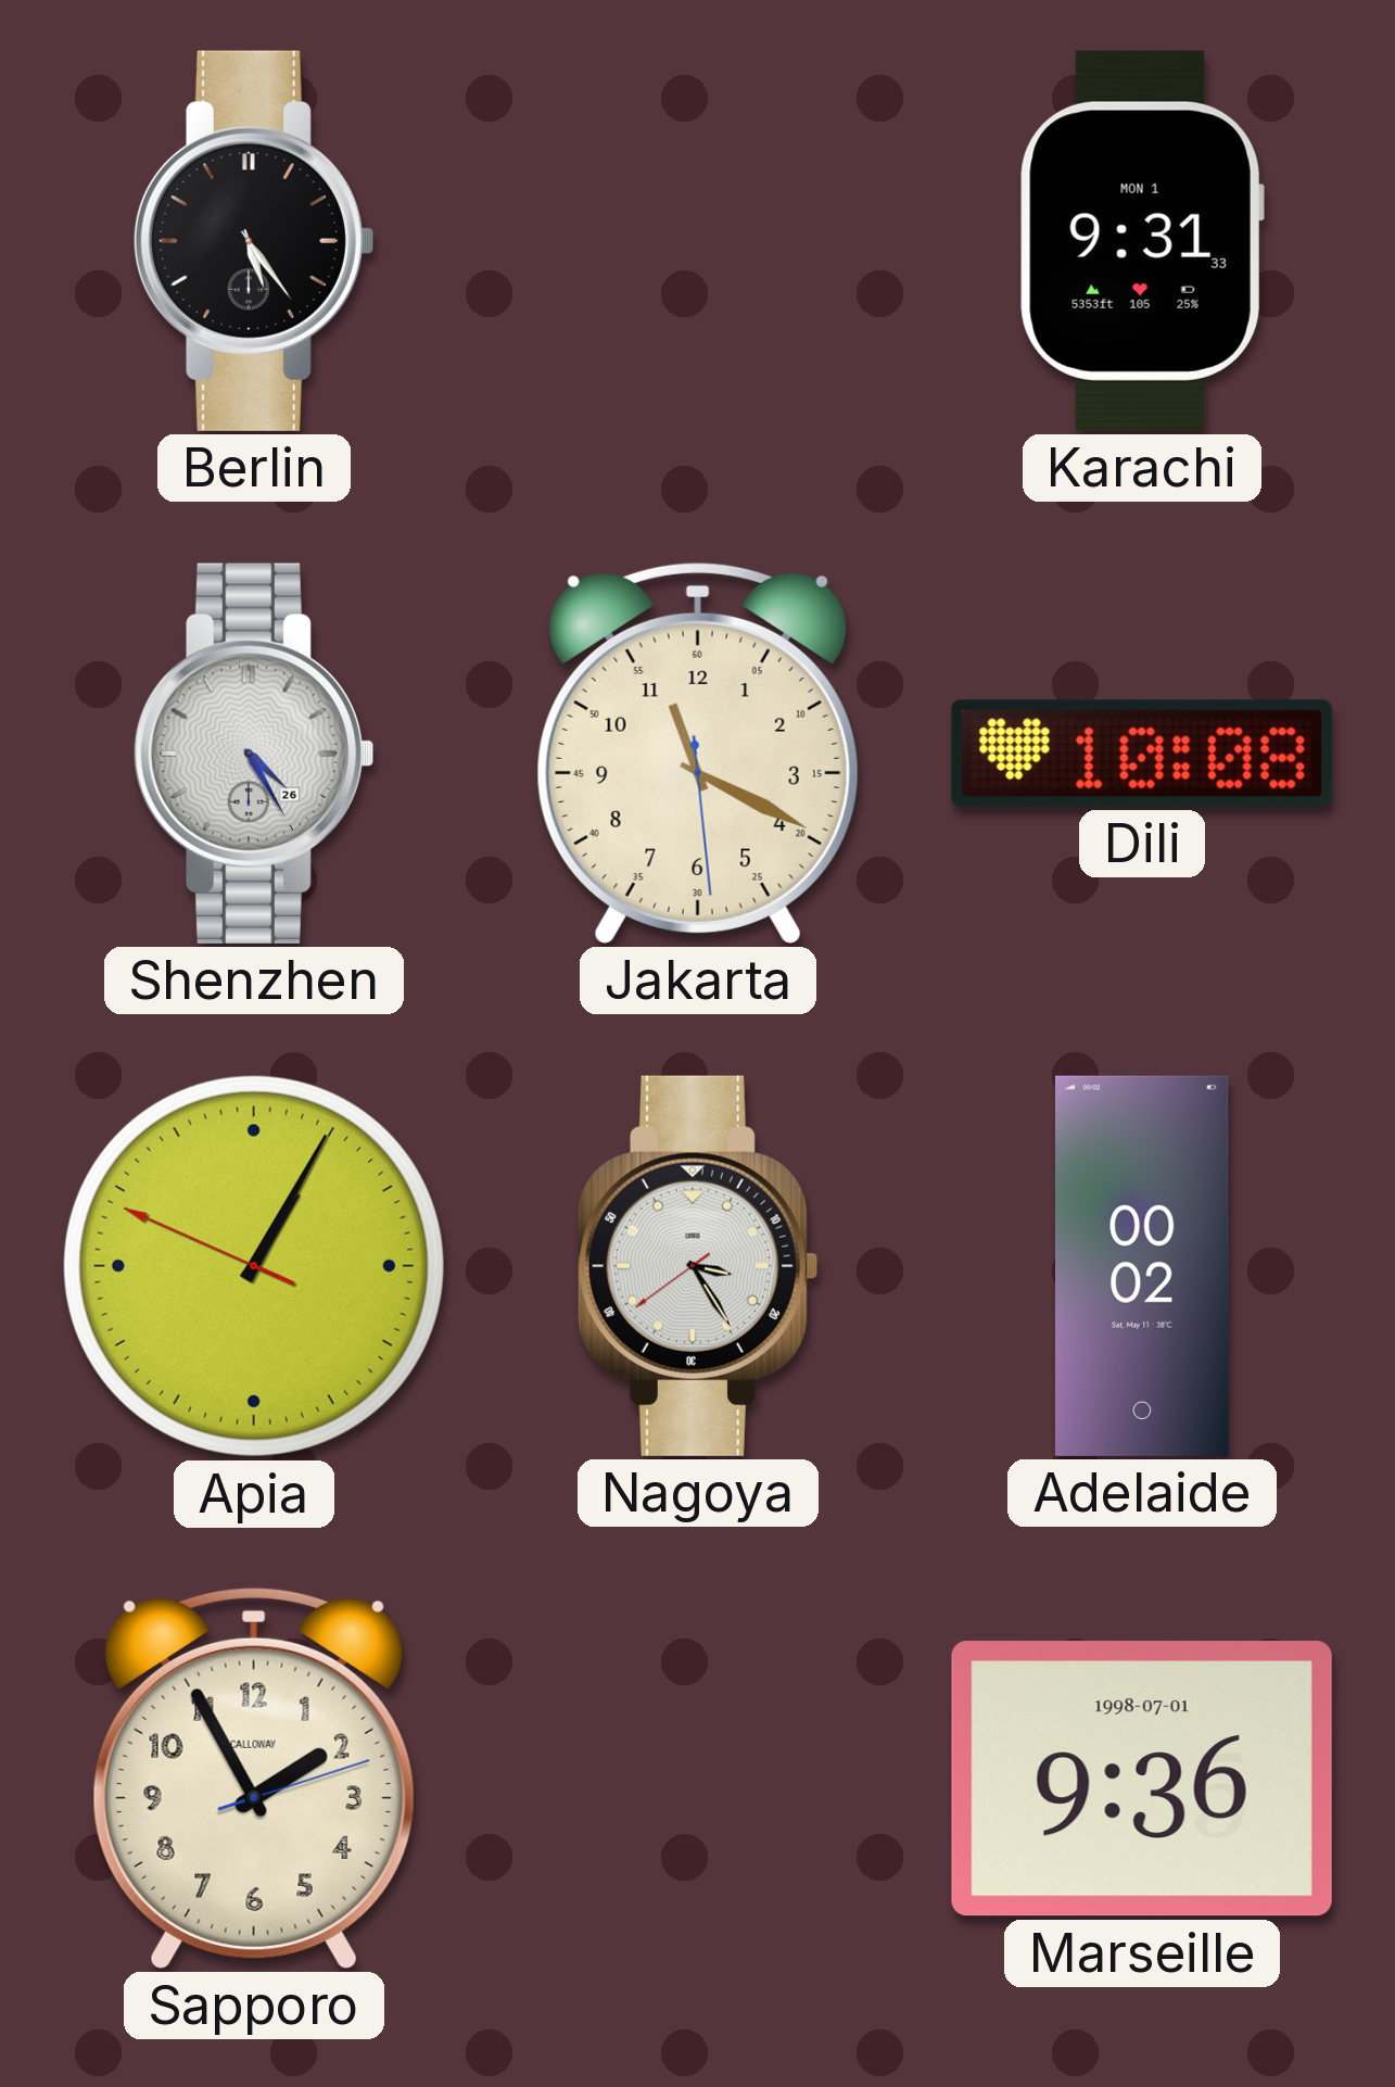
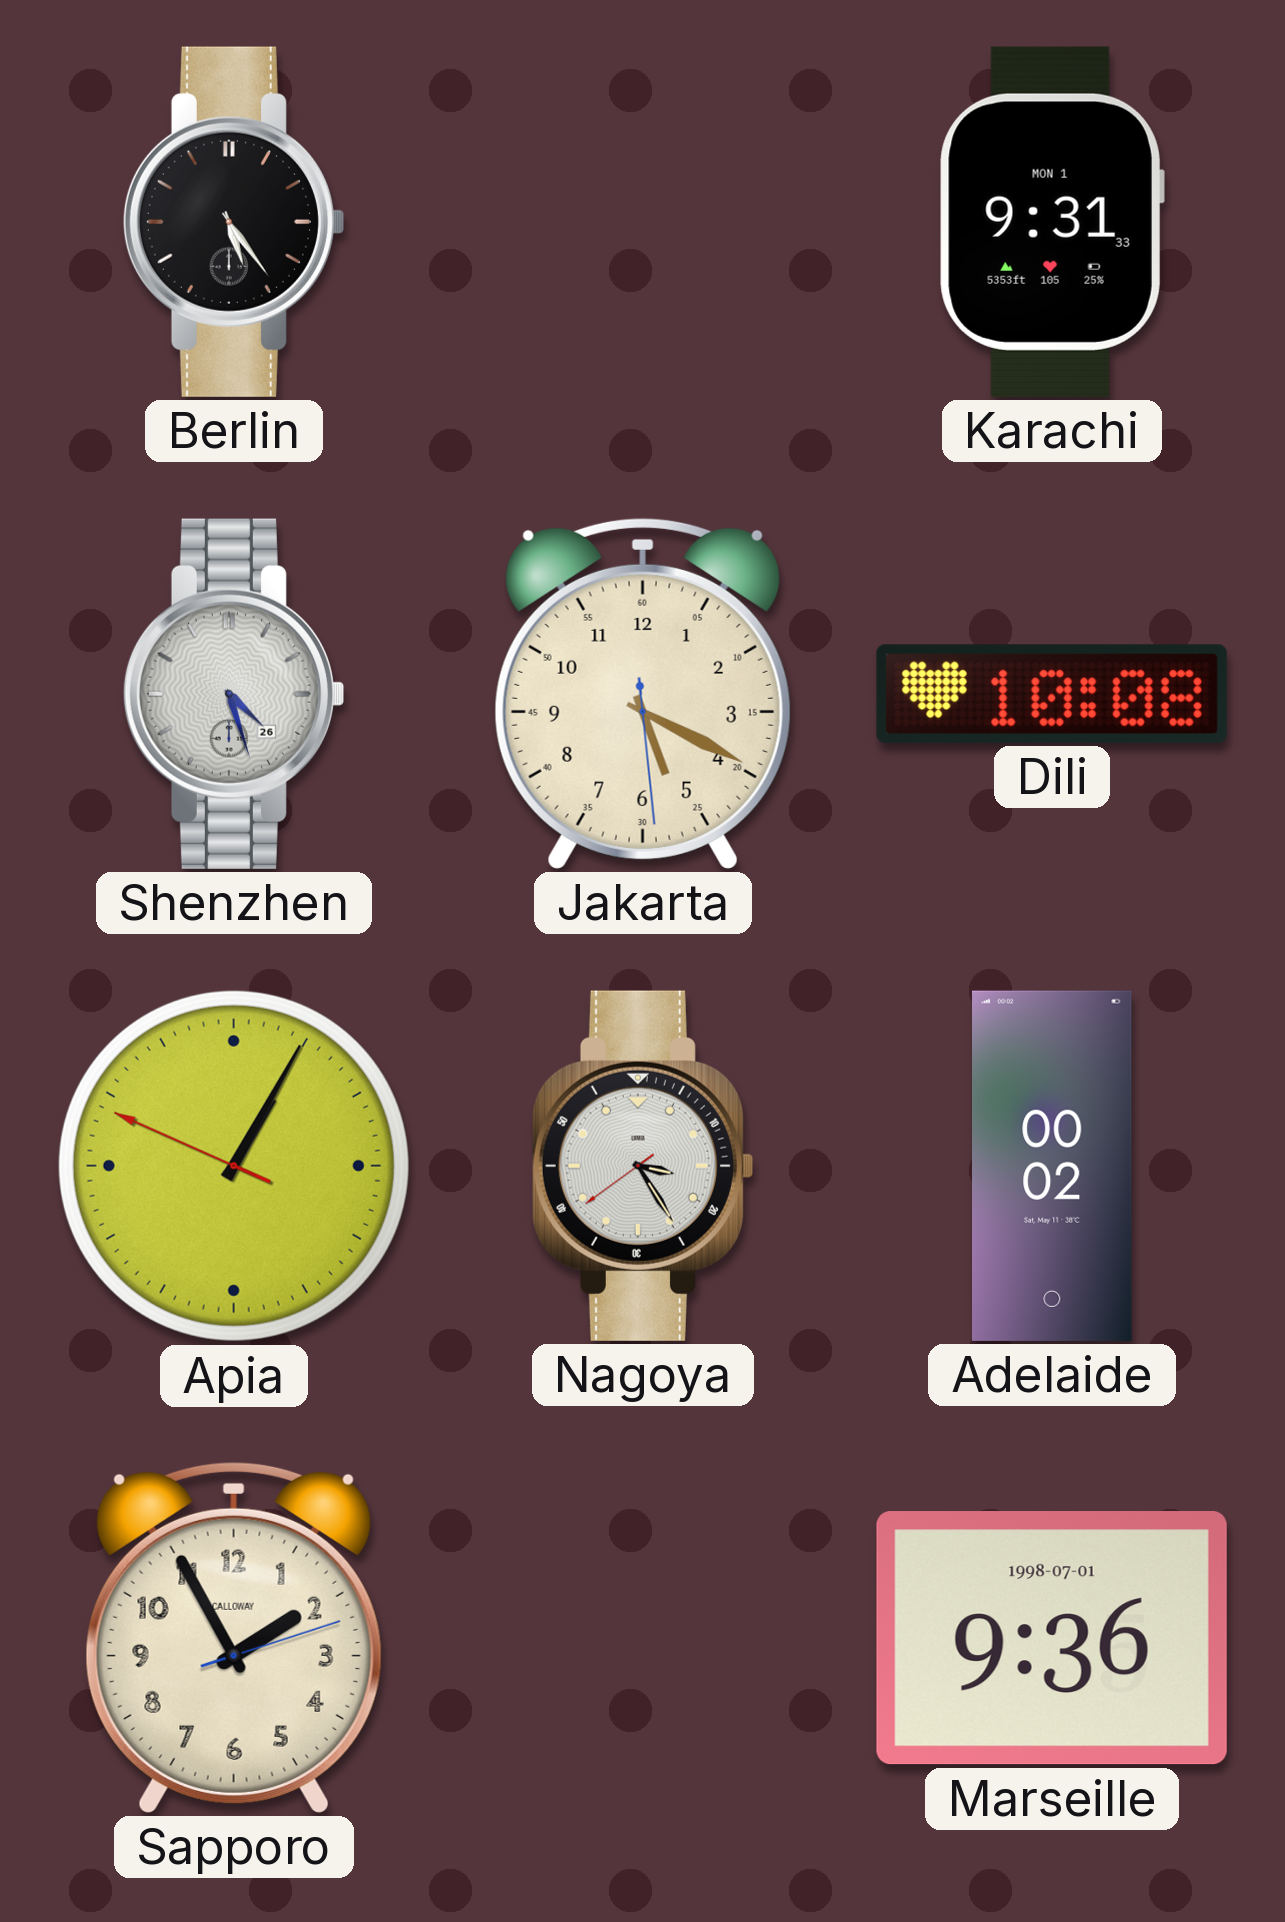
Shenzhen: 4:25 -> 4:27
Jakarta: 11:19 -> 5:19
